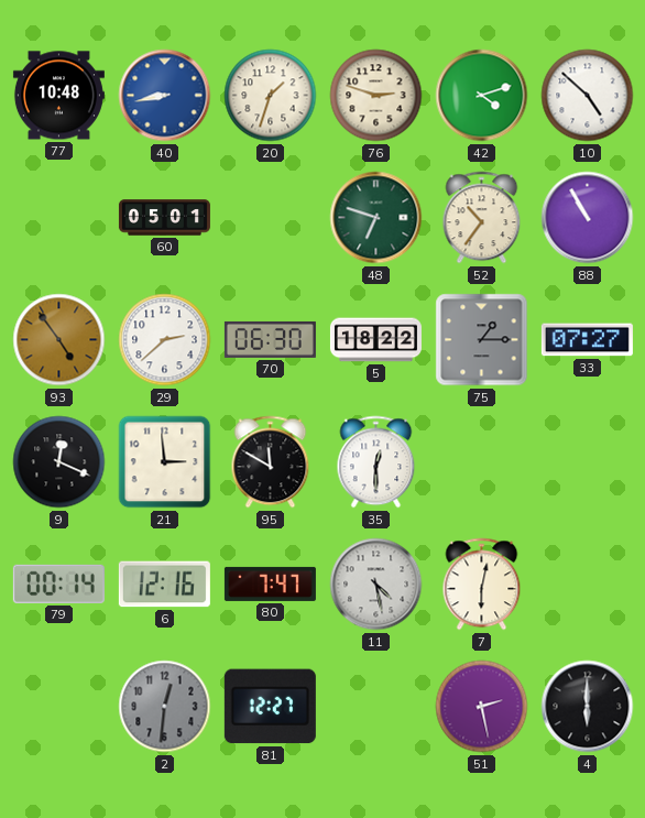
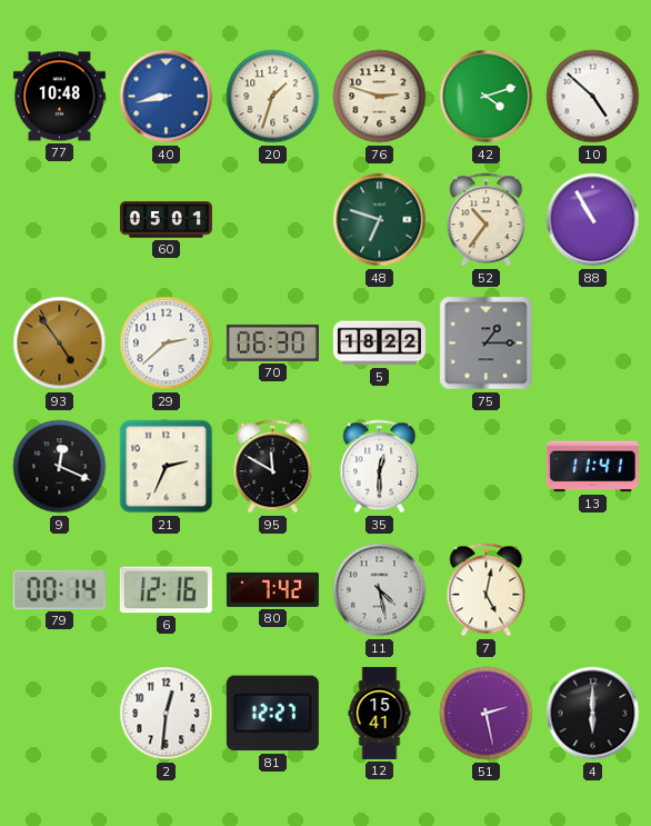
33: 07:27 -> none
21: 2:59 -> 2:34
13: none -> 11:41
80: 7:47 -> 7:42
7: 6:02 -> 5:02
2 dial: grey -> white
12: none -> 15:41
